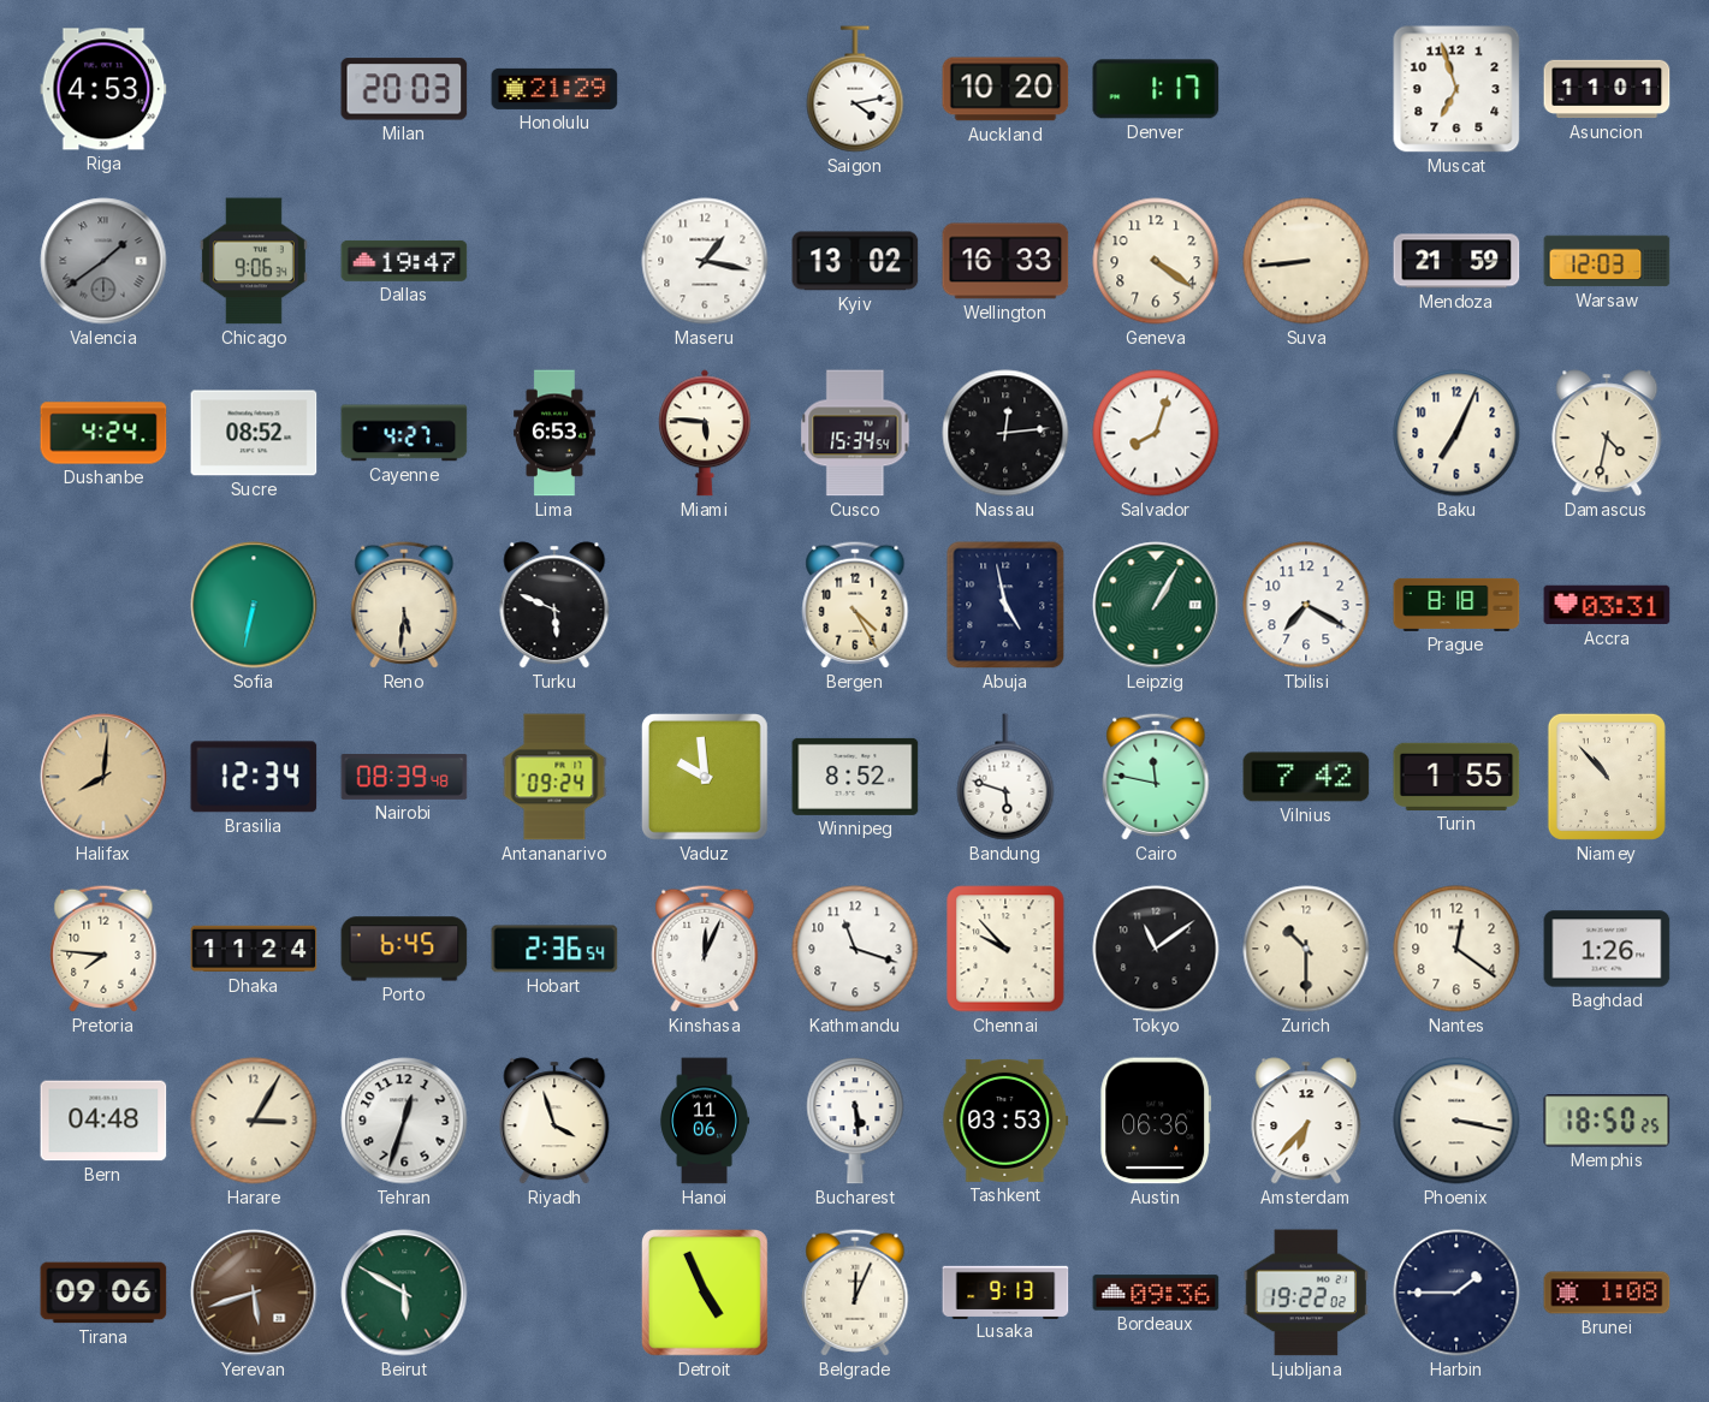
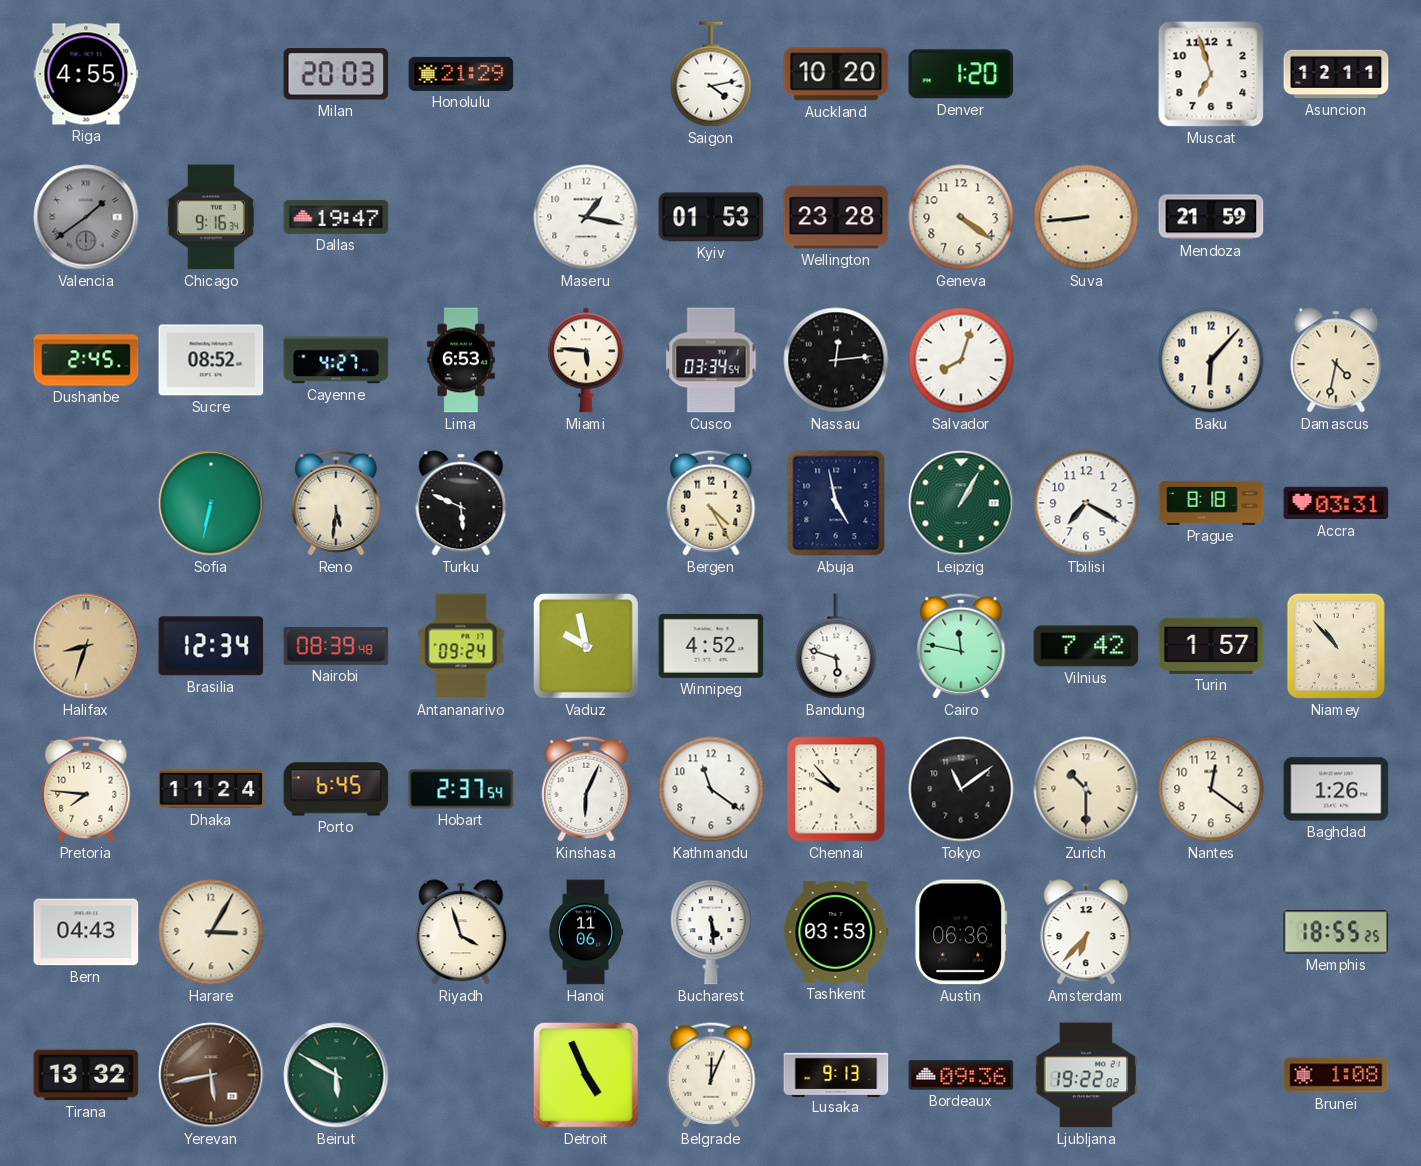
Riga: 4:53 -> 4:55
Denver: 1:17 -> 1:20
Asuncion: 11:01 -> 12:11
Chicago: 9:06 -> 9:16
Kyiv: 13:02 -> 01:53
Wellington: 16:33 -> 23:28
Warsaw: 12:03 -> none
Dushanbe: 4:24 -> 2:45
Cusco: 15:34 -> 03:34
Baku: 7:04 -> 6:07
Halifax: 8:01 -> 8:33
Vaduz: 9:59 -> 9:58
Winnipeg: 8:52 -> 4:52
Turin: 1:55 -> 1:57
Hobart: 2:36 -> 2:37
Kinshasa: 12:04 -> 6:04
Kathmandu: 11:18 -> 11:21
Bern: 04:48 -> 04:43
Tehran: 12:33 -> none
Phoenix: 3:17 -> none
Memphis: 18:50 -> 18:55
Tirana: 09:06 -> 13:32
Yerevan: 5:42 -> 5:43
Harbin: 1:45 -> none
